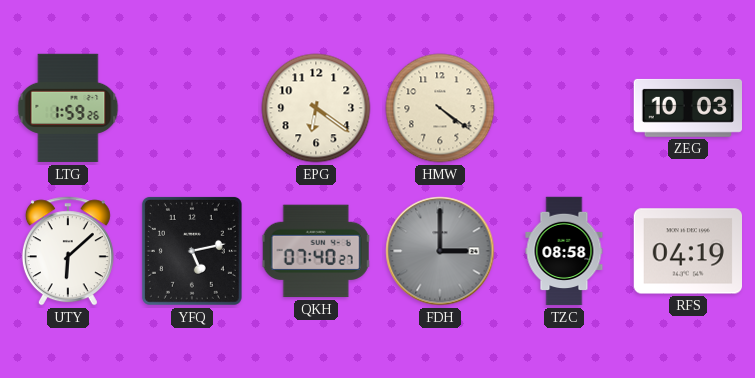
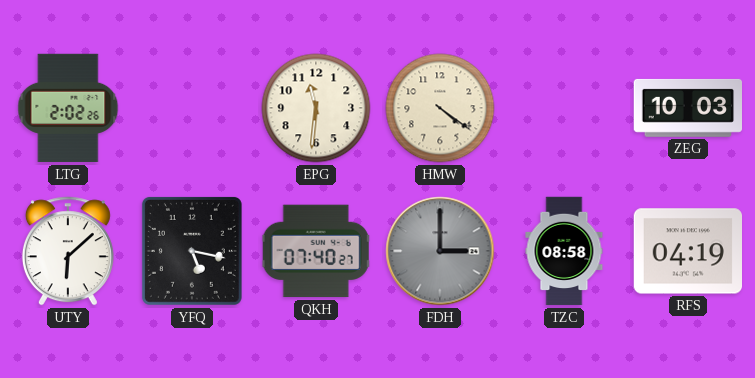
LTG: 1:59 -> 2:02
EPG: 6:21 -> 11:31
YFQ: 5:13 -> 5:17
